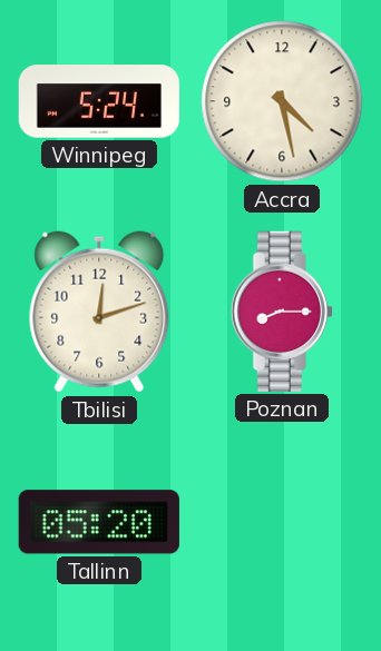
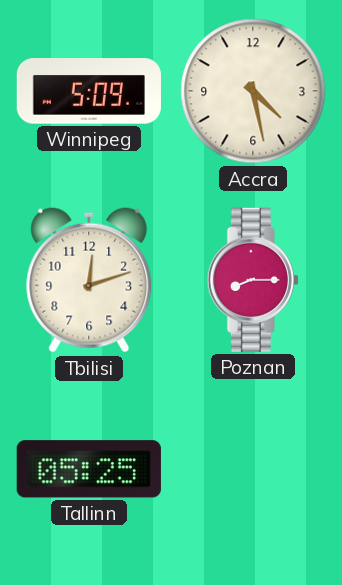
Winnipeg: 5:24 -> 5:09
Tallinn: 05:20 -> 05:25
